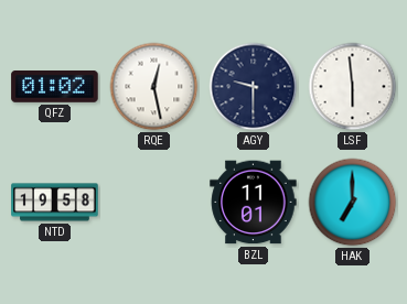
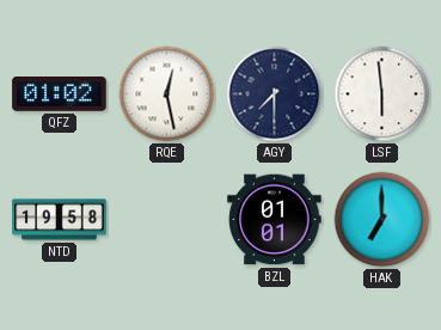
AGY: 9:30 -> 7:30
BZL: 11:01 -> 01:01
